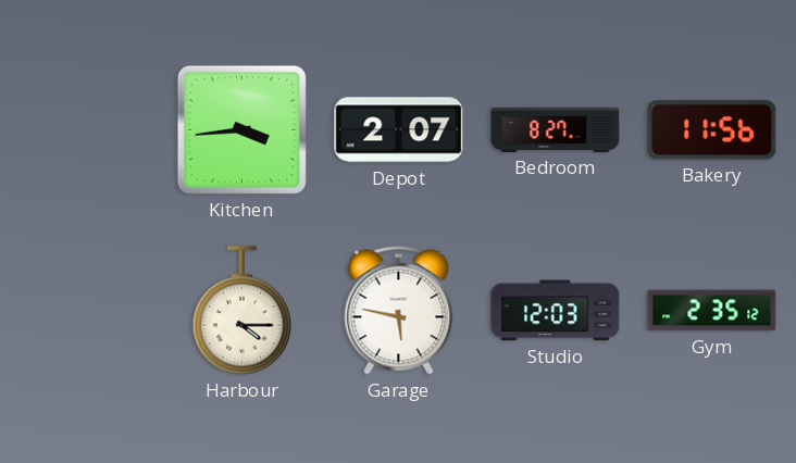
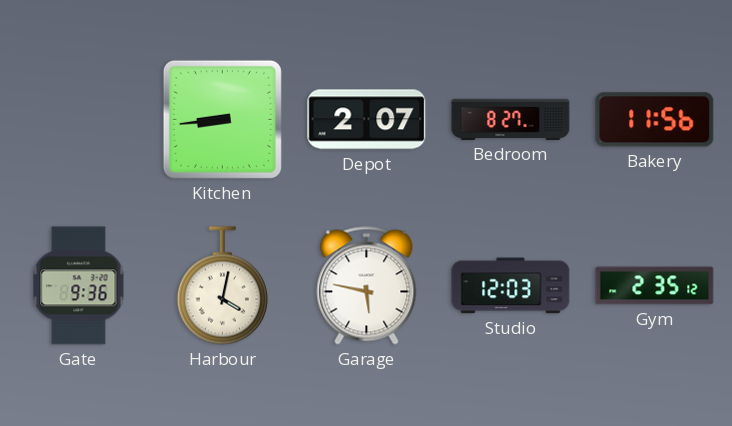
Kitchen: 3:44 -> 8:44
Gate: none -> 9:36
Harbour: 4:15 -> 4:02
